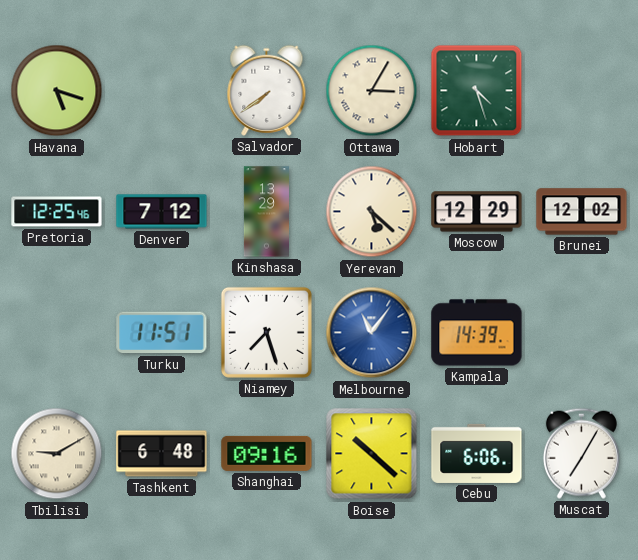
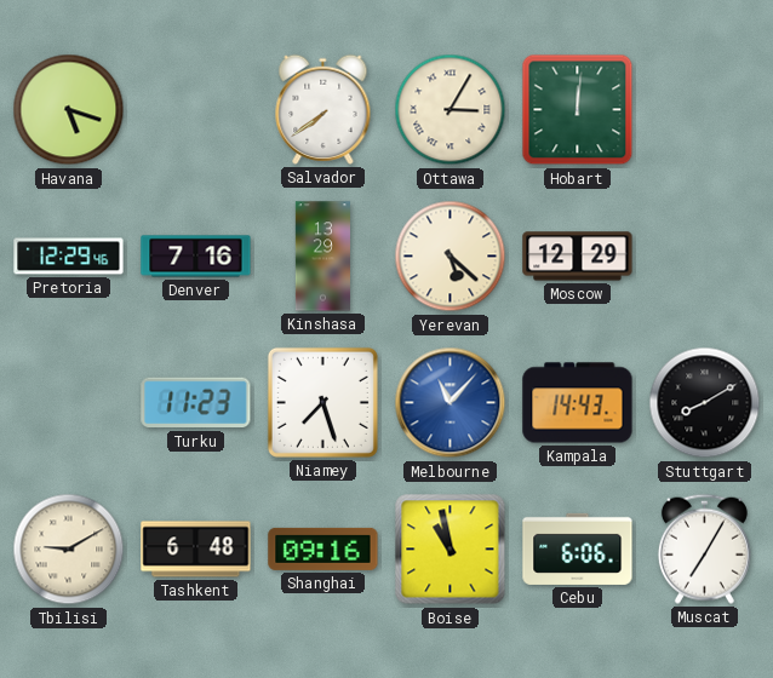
Hobart: 4:27 -> 12:01
Pretoria: 12:25 -> 12:29
Denver: 7:12 -> 7:16
Brunei: 12:02 -> none
Turku: 11:51 -> 11:23
Melbourne: 11:06 -> 11:07
Kampala: 14:39 -> 14:43
Stuttgart: none -> 8:10
Boise: 10:22 -> 10:58
